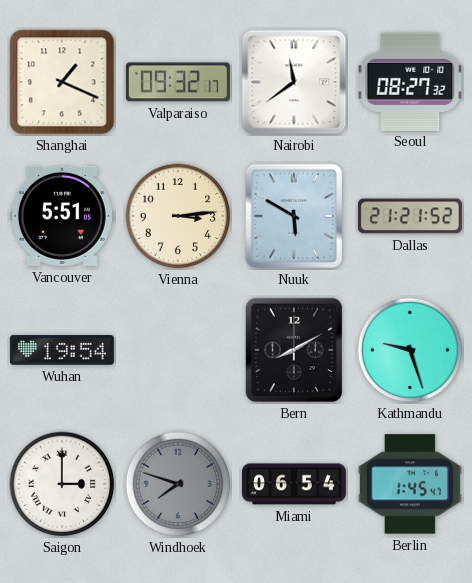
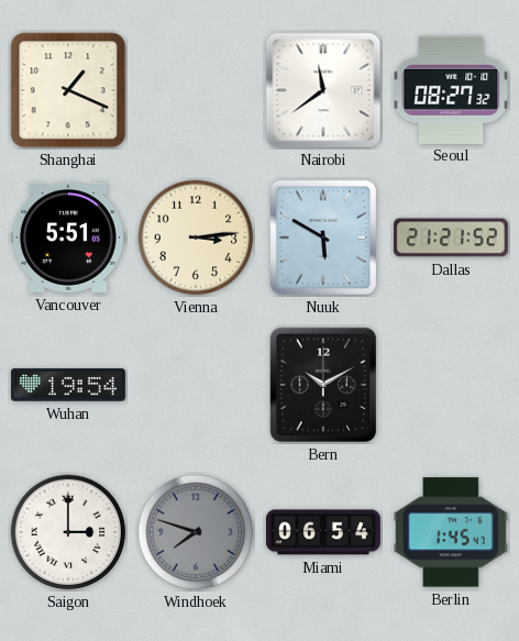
Valparaiso: 09:32 -> none
Bern: 8:10 -> 10:10
Kathmandu: 9:27 -> none
